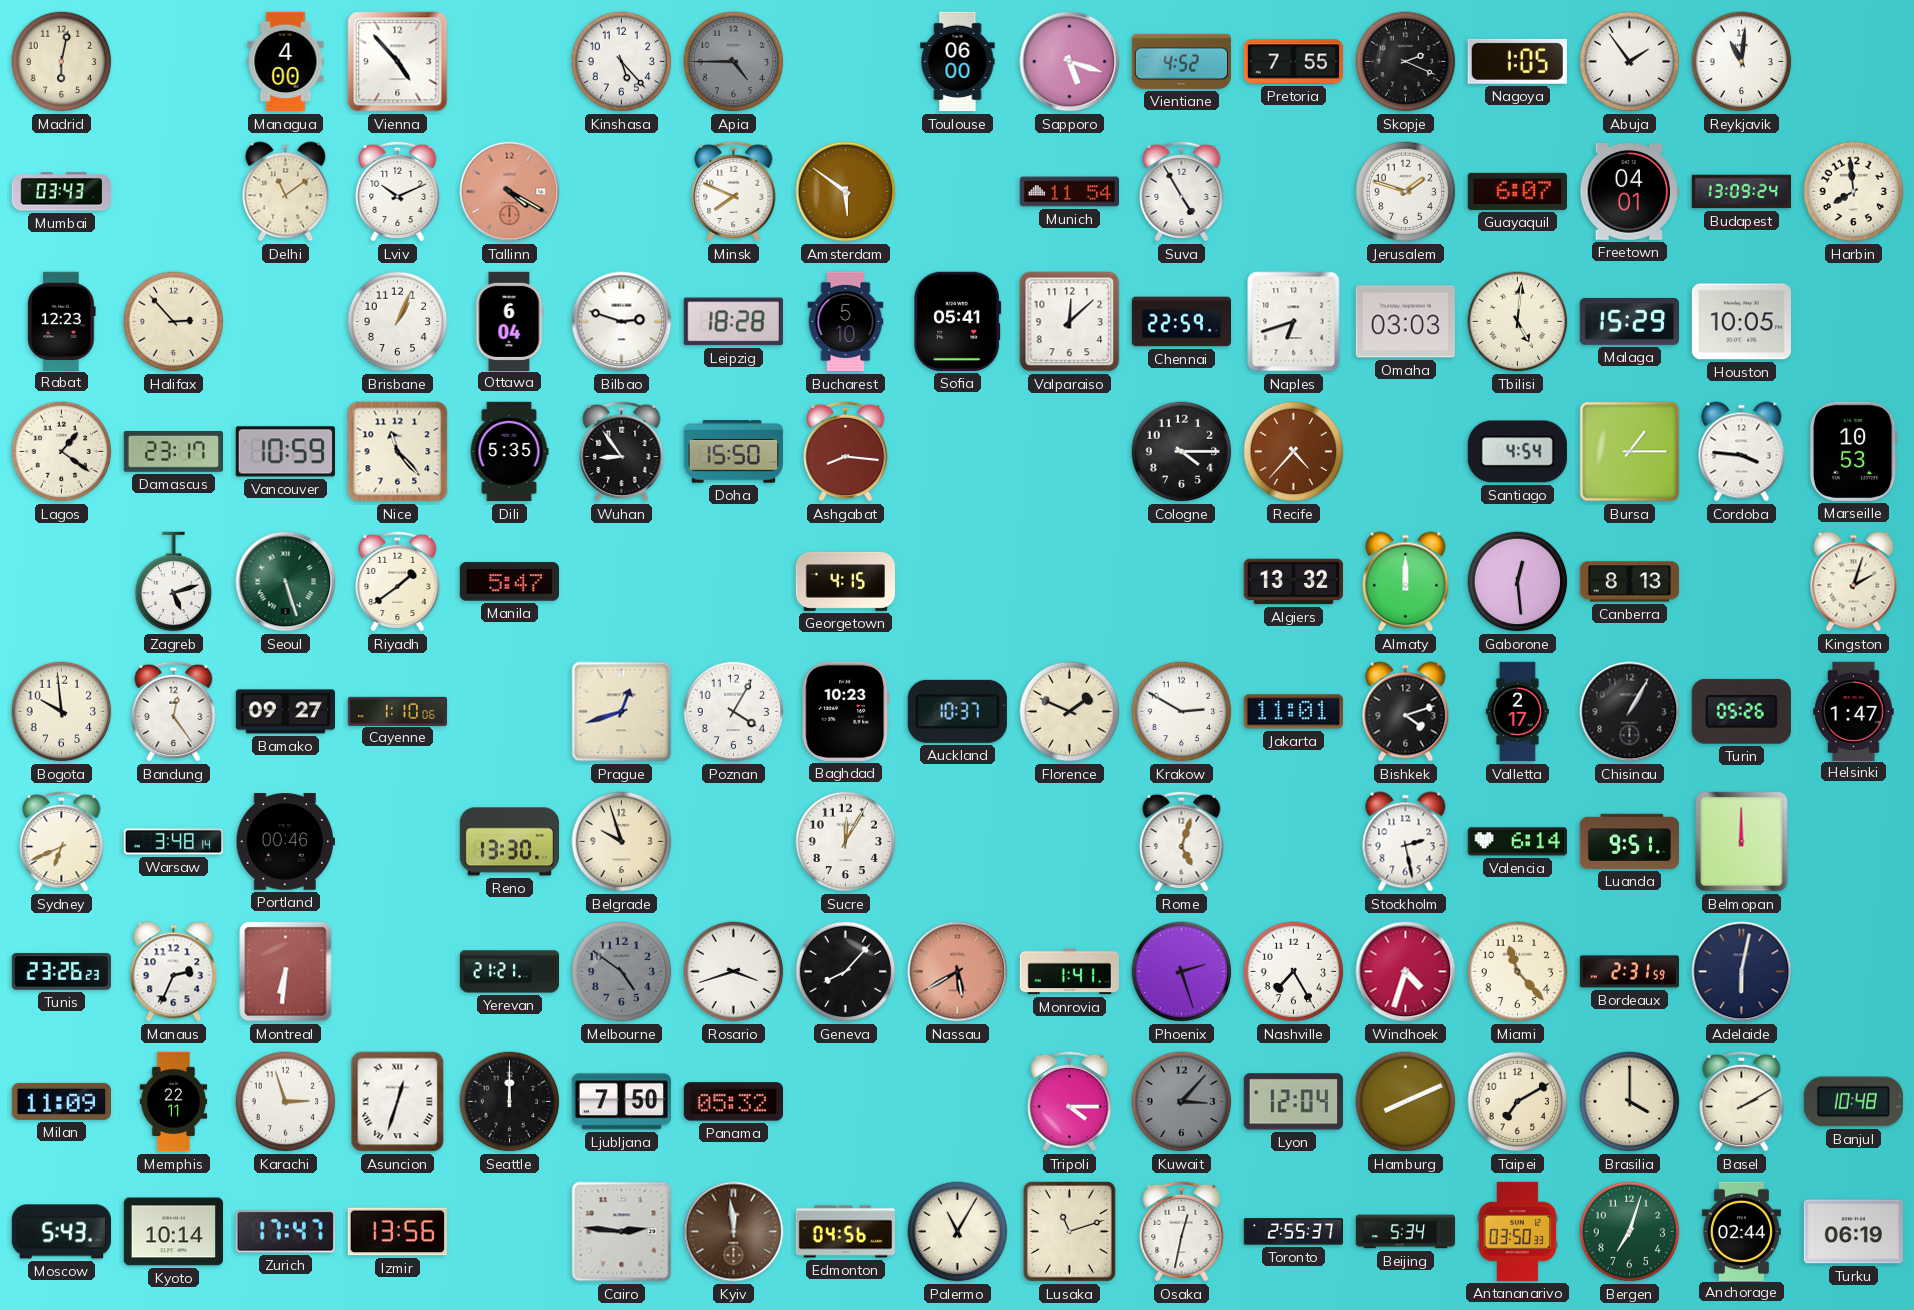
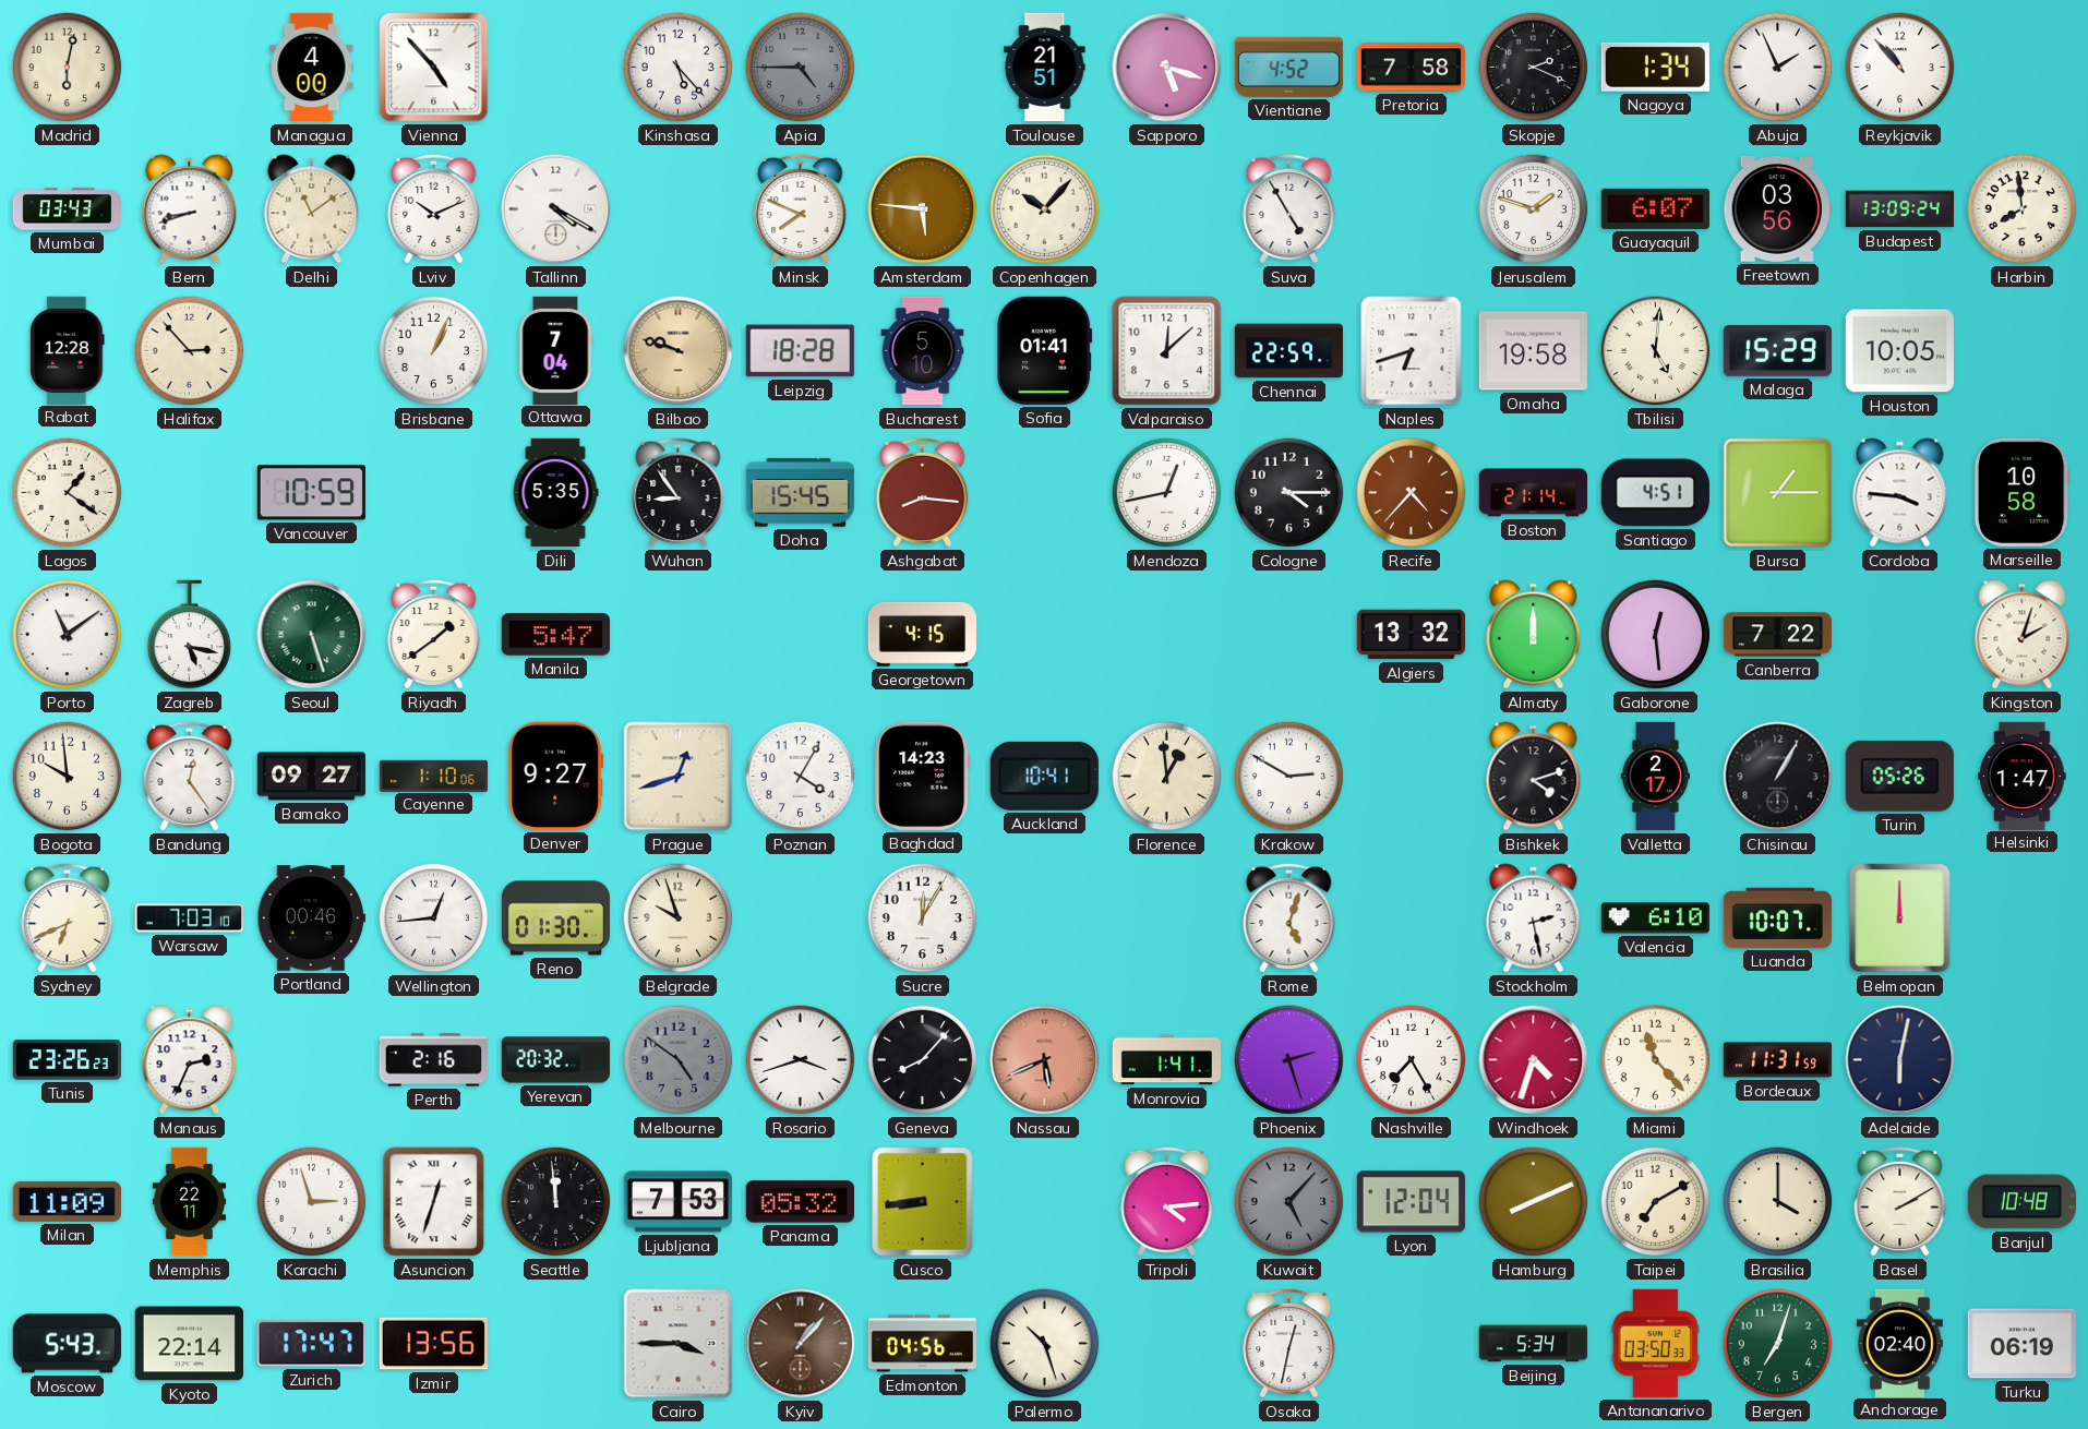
Toulouse: 06:00 -> 21:51
Pretoria: 7:55 -> 7:58
Nagoya: 1:05 -> 1:34
Abuja: 1:54 -> 1:56
Reykjavik: 11:01 -> 10:53
Bern: none -> 8:42
Tallinn dial: salmon -> white
Amsterdam: 5:51 -> 5:46
Copenhagen: none -> 10:07
Munich: 11:54 -> none
Freetown: 04:01 -> 03:56
Rabat: 12:23 -> 12:28
Ottawa: 6:04 -> 7:04
Bilbao: 2:48 -> 9:48
Bilbao dial: white -> champagne
Sofia: 05:41 -> 01:41
Omaha: 03:03 -> 19:58
Damascus: 23:17 -> none
Nice: 11:23 -> none
Doha: 15:50 -> 15:45
Mendoza: none -> 12:43
Boston: none -> 21:14
Santiago: 4:54 -> 4:51
Marseille: 10:53 -> 10:58
Porto: none -> 11:09
Zagreb: 5:12 -> 5:17
Canberra: 8:13 -> 7:22
Denver: none -> 9:27
Baghdad: 10:23 -> 14:23
Auckland: 10:37 -> 10:41
Florence: 1:49 -> 12:59
Jakarta: 11:01 -> none
Warsaw: 3:48 -> 7:03
Wellington: none -> 12:44
Reno: 13:30 -> 01:30
Valencia: 6:14 -> 6:10
Luanda: 9:51 -> 10:07
Montreal: 6:31 -> none
Perth: none -> 2:16
Yerevan: 21:21 -> 20:32
Nassau: 5:40 -> 5:41
Bordeaux: 2:31 -> 11:31
Seattle: 12:00 -> 11:59
Ljubljana: 7:50 -> 7:53
Cusco: none -> 8:44
Tripoli: 4:15 -> 4:14
Kuwait: 3:07 -> 5:07
Kyoto: 10:14 -> 22:14
Cairo: 2:46 -> 3:45
Kyiv: 11:59 -> 1:07
Palermo: 11:05 -> 10:27
Lusaka: 11:12 -> none
Toronto: 2:55 -> none
Anchorage: 02:44 -> 02:40
